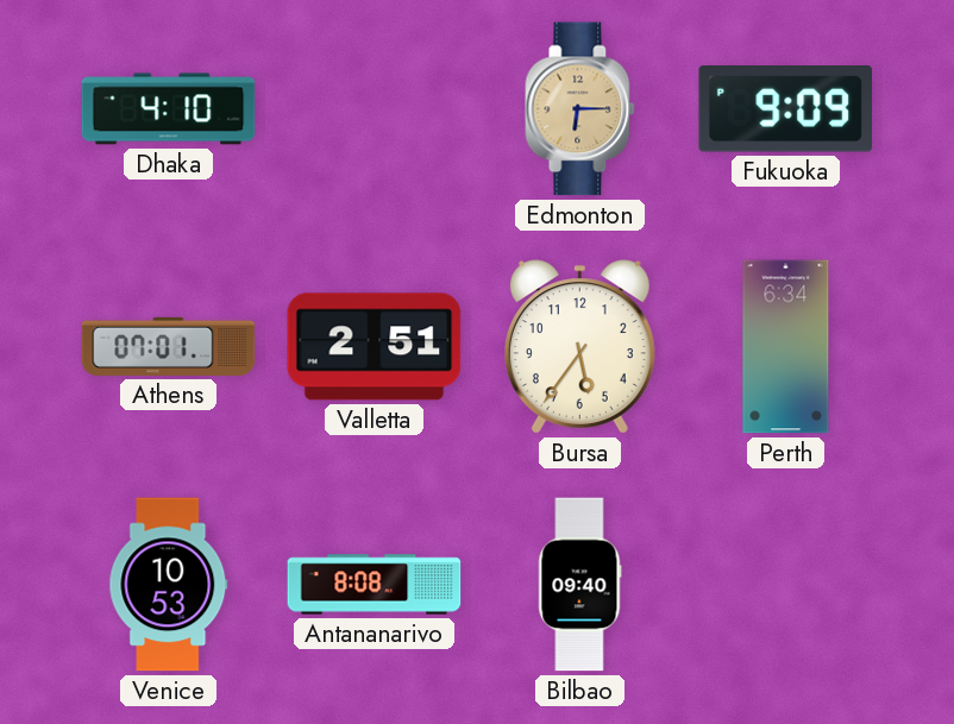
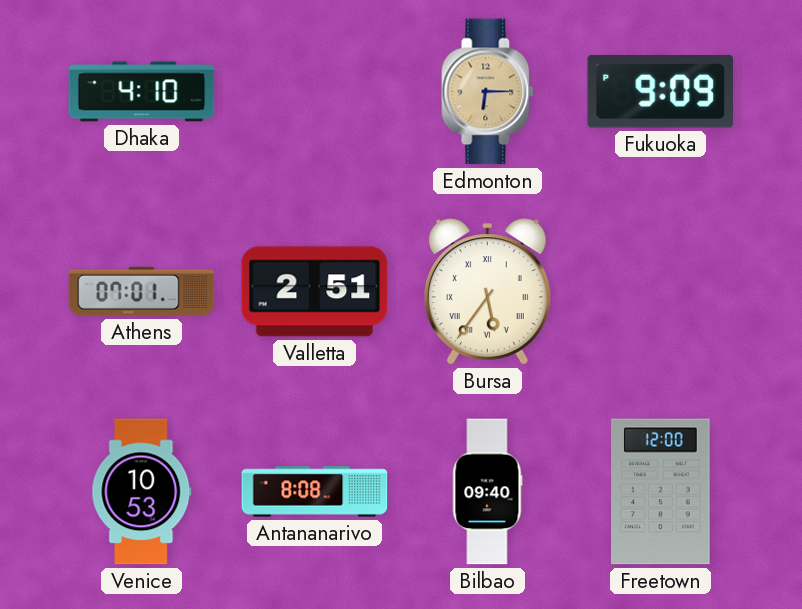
Bursa numerals: Arabic -> Roman
Perth: 6:34 -> none
Freetown: none -> 12:00
